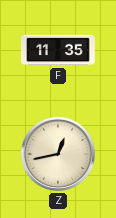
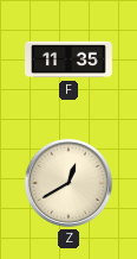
Z: 12:43 -> 12:40
